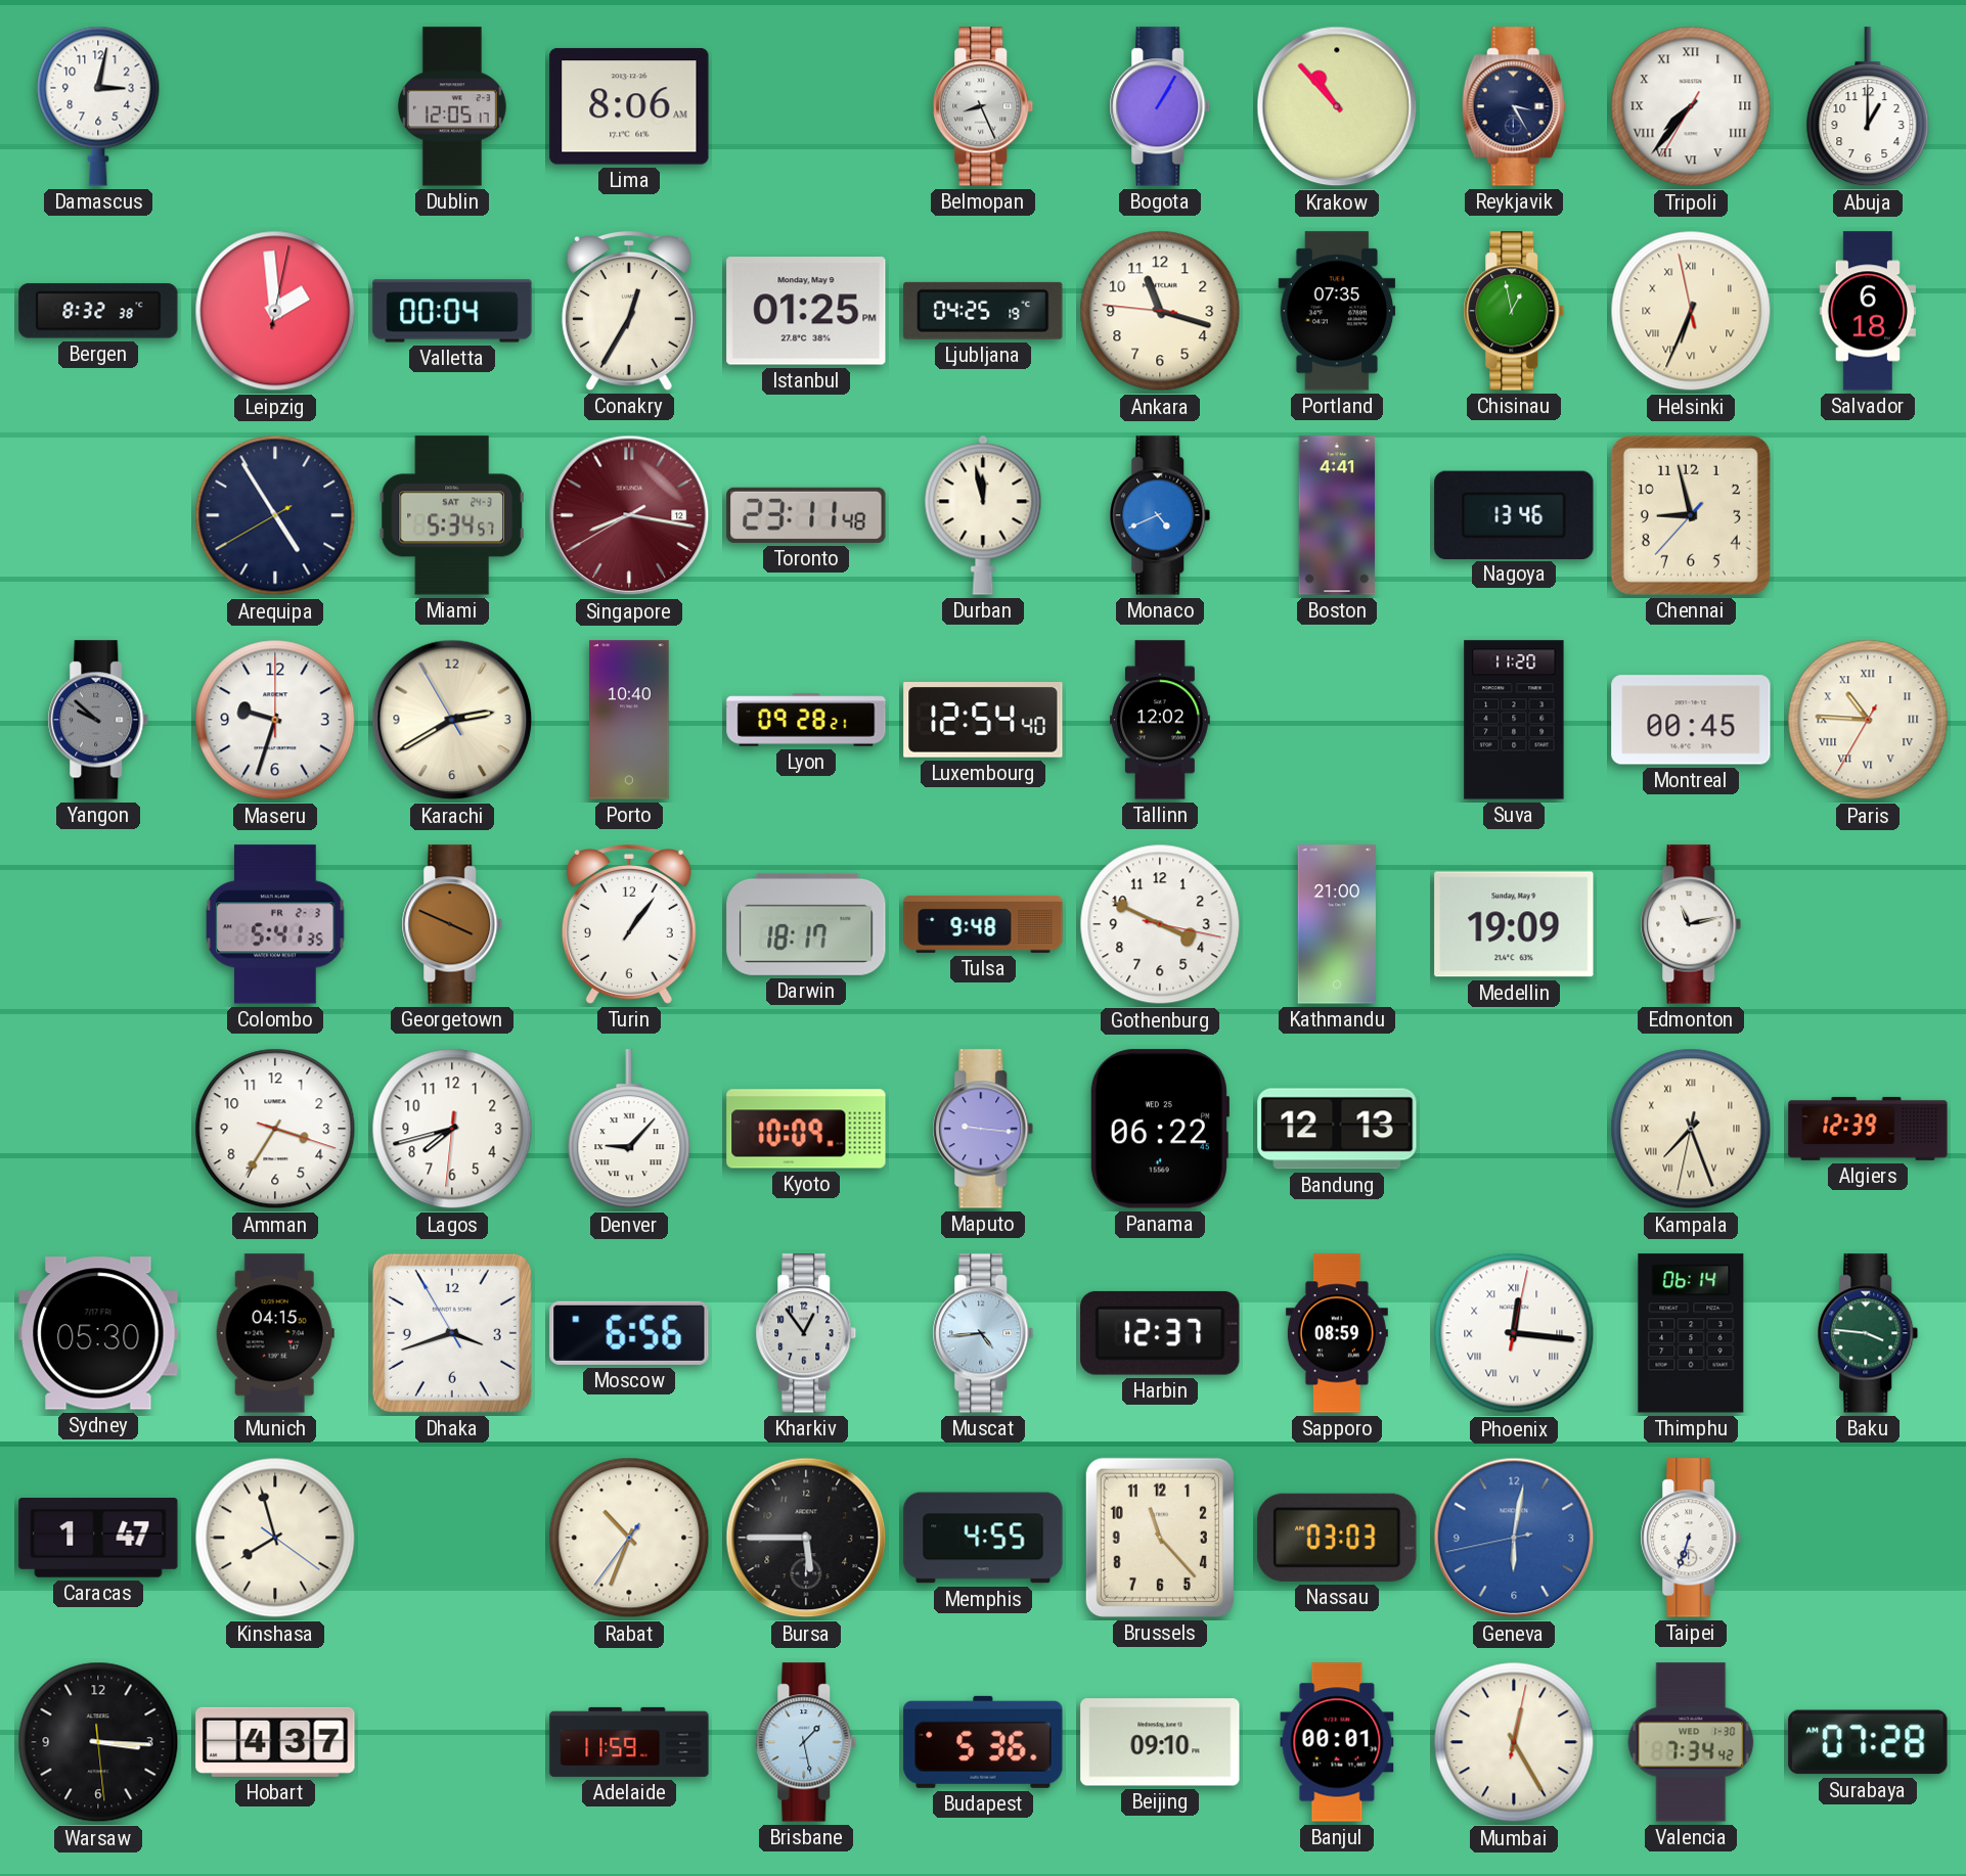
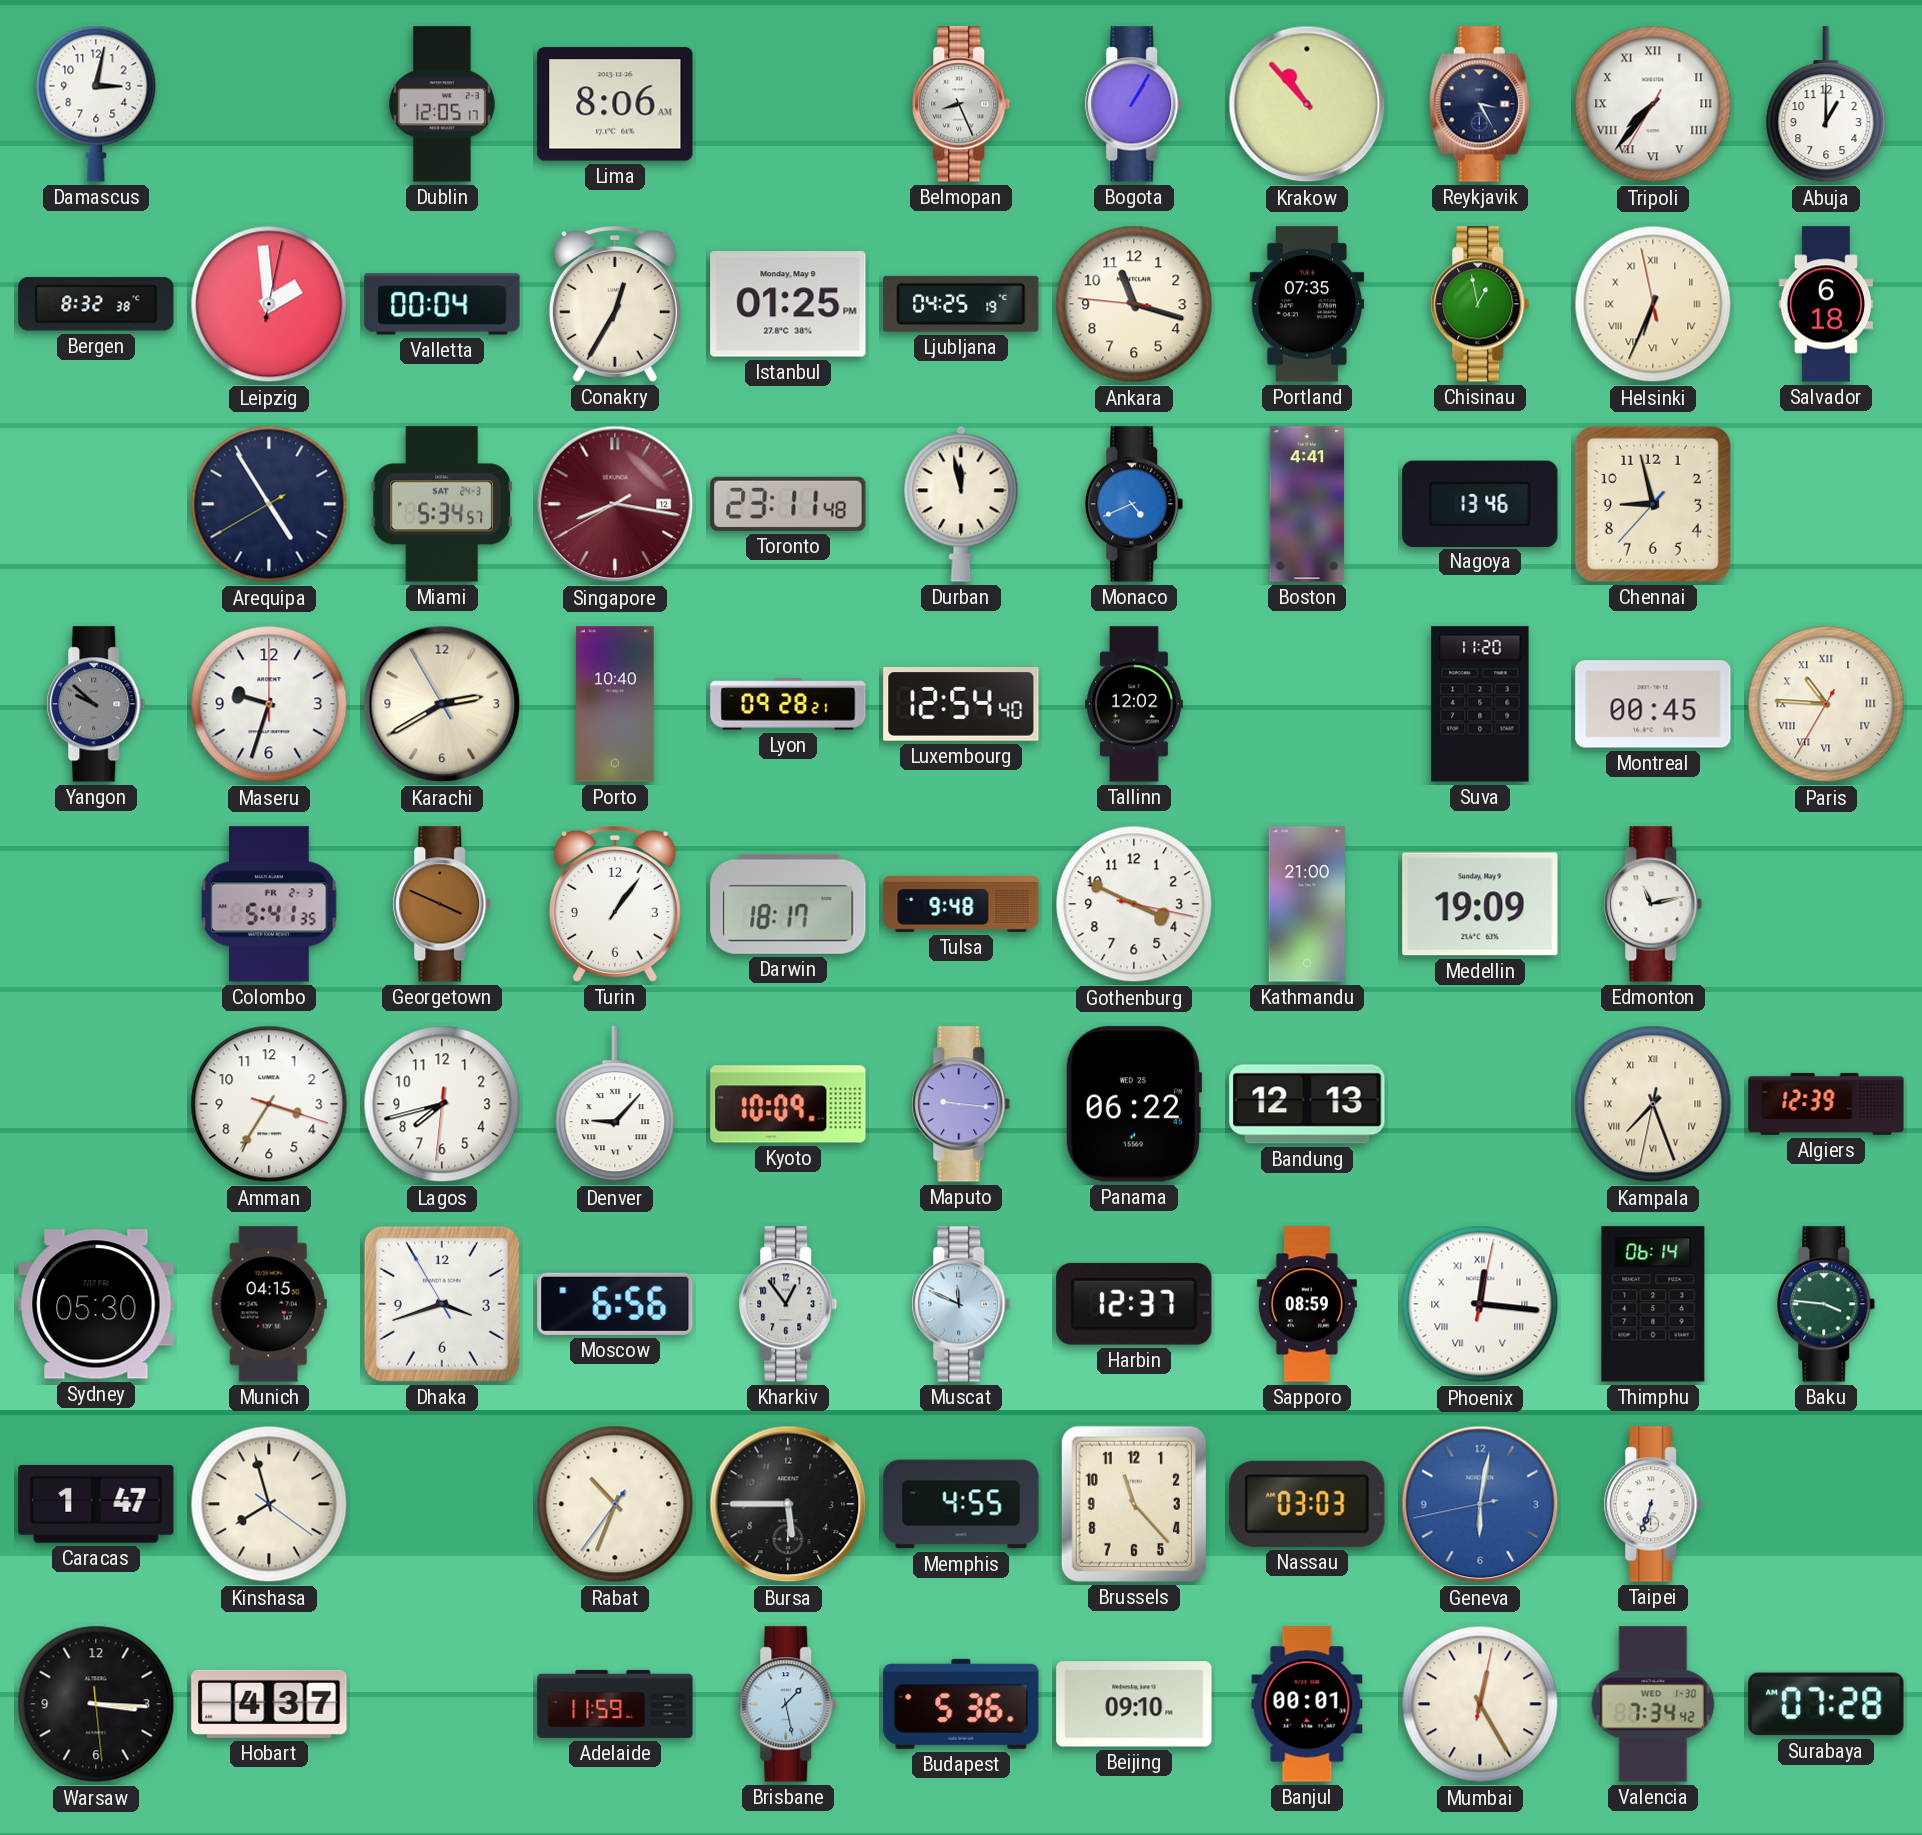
Muscat: 4:44 -> 11:49
